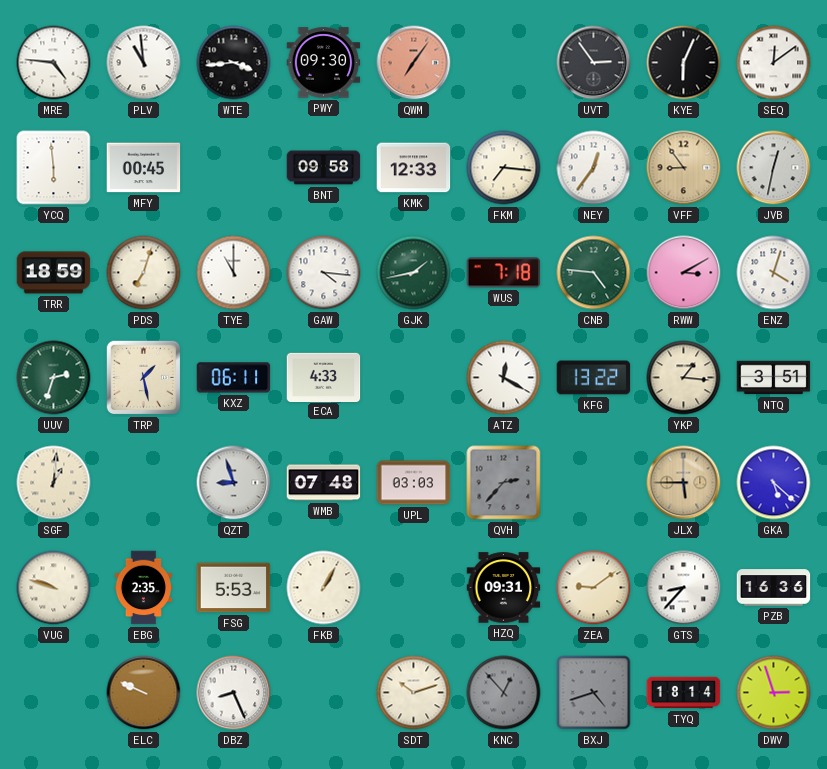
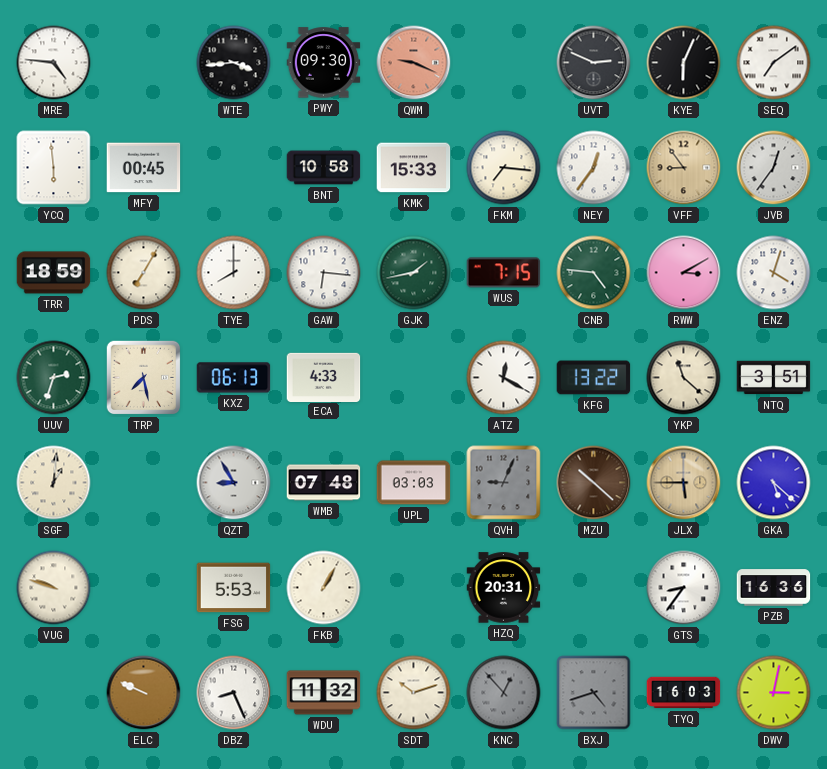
PLV: 10:59 -> none
QWM: 7:06 -> 9:19
UVT: 2:54 -> 2:49
SEQ: 12:09 -> 7:09
BNT: 09:58 -> 10:58
KMK: 12:33 -> 15:33
JVB: 12:32 -> 12:36
PDS: 7:03 -> 7:05
TYE: 11:00 -> 8:00
GAW: 4:16 -> 6:16
WUS: 7:18 -> 7:15
TRP: 1:28 -> 7:28
KXZ: 06:11 -> 06:13
YKP: 1:16 -> 11:22
QZT: 8:57 -> 8:55
QVH: 2:37 -> 9:04
MZU: none -> 10:22
EBG: 2:35 -> none
HZQ: 09:31 -> 20:31
ZEA: 9:09 -> none
GTS: 8:37 -> 8:36
WDU: none -> 11:32
TYQ: 18:14 -> 16:03
DWV: 2:57 -> 3:02
